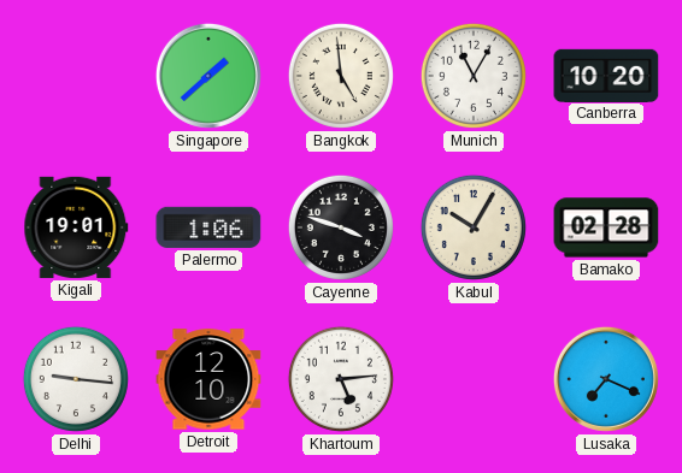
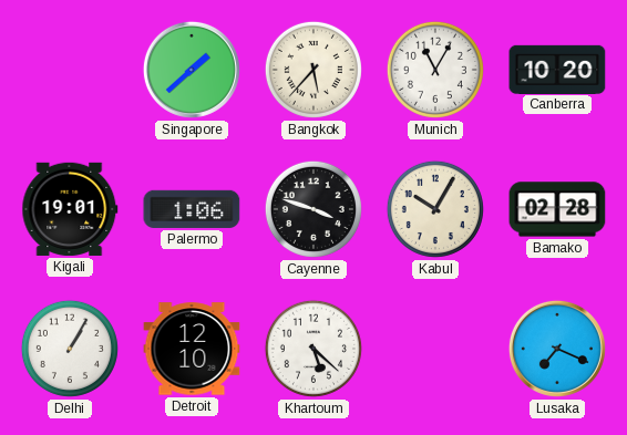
Bangkok: 4:59 -> 5:37
Delhi: 9:16 -> 1:05
Khartoum: 5:14 -> 5:22
